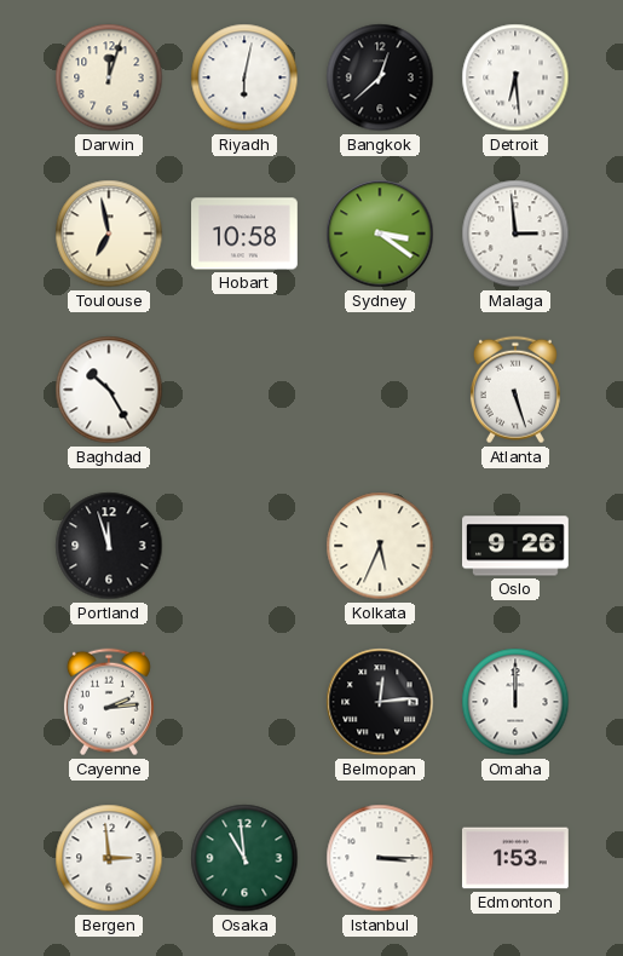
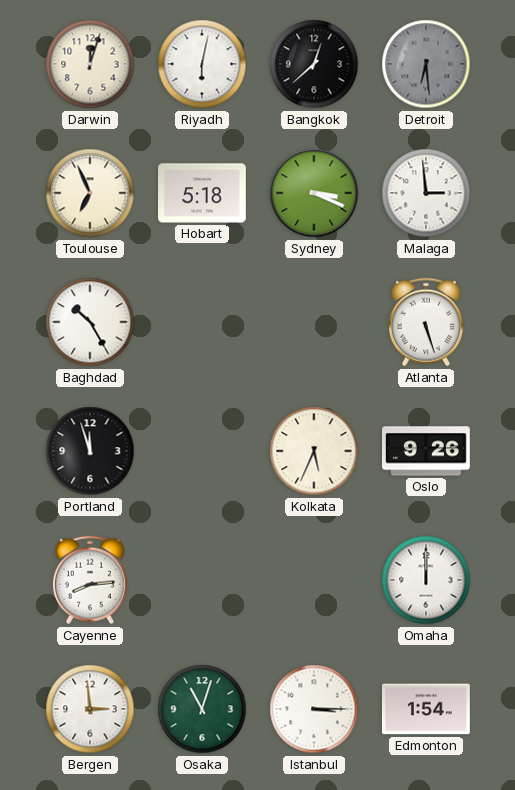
Detroit dial: white -> grey
Toulouse: 6:58 -> 6:56
Hobart: 10:58 -> 5:18
Sydney: 3:21 -> 3:19
Cayenne: 2:14 -> 8:14
Belmopan: 12:14 -> none
Osaka: 10:59 -> 11:03
Edmonton: 1:53 -> 1:54
